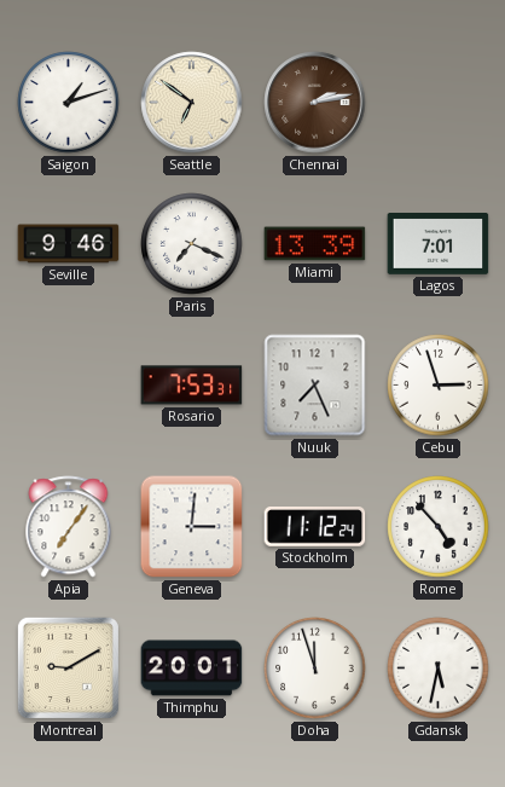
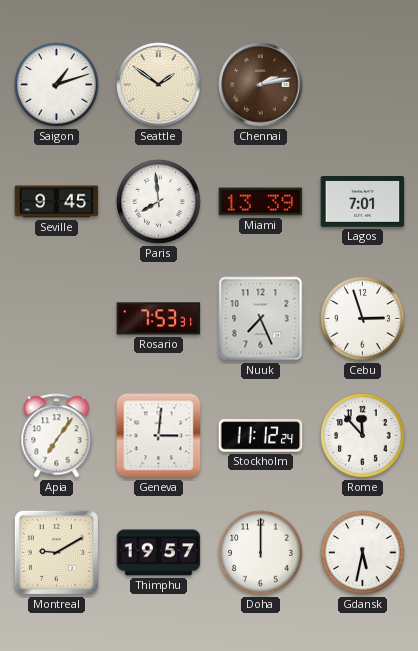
Seattle: 6:51 -> 1:51
Seville: 9:46 -> 9:45
Paris: 7:19 -> 7:59
Rome: 4:53 -> 11:53
Thimphu: 20:01 -> 19:57
Doha: 11:57 -> 12:00
